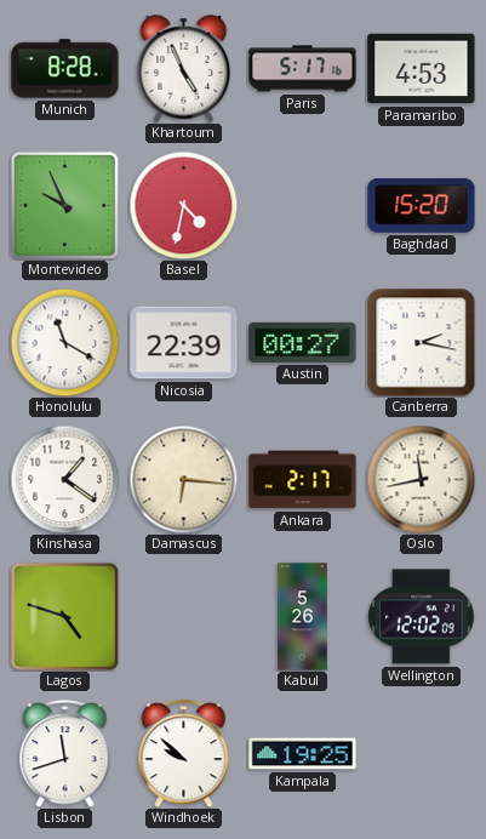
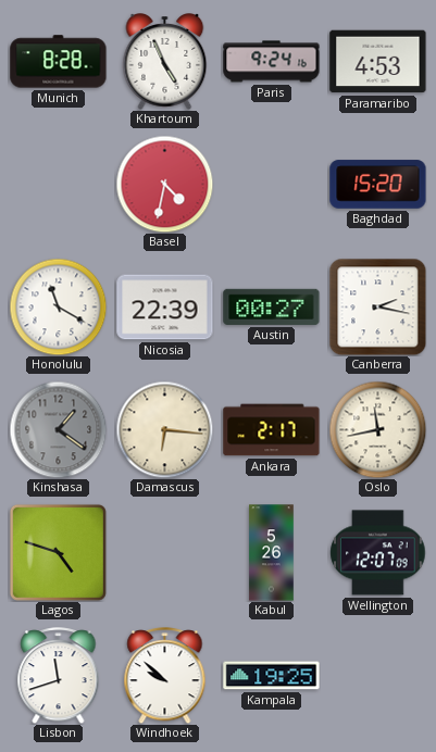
Paris: 5:17 -> 9:24
Montevideo: 9:56 -> none
Kinshasa dial: white -> grey
Wellington: 12:02 -> 12:07
